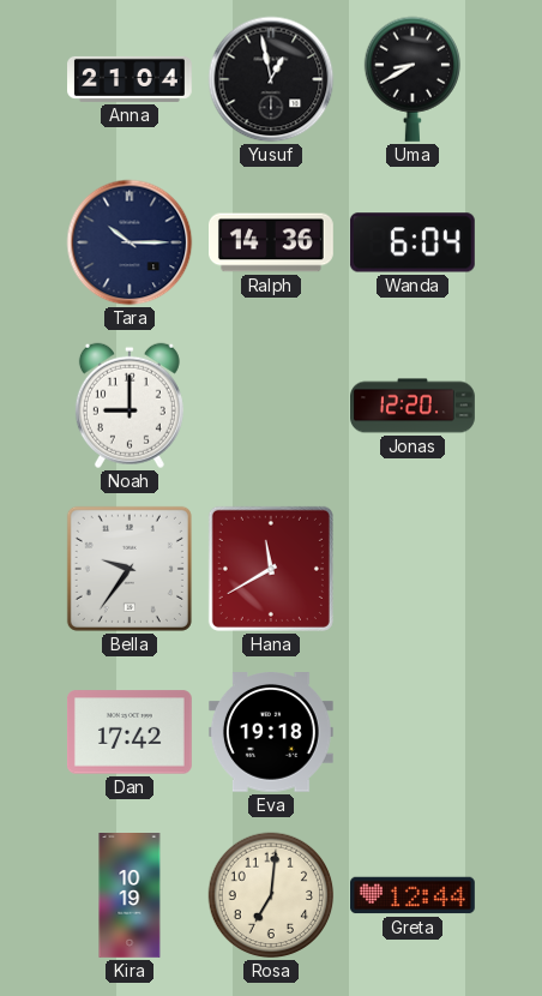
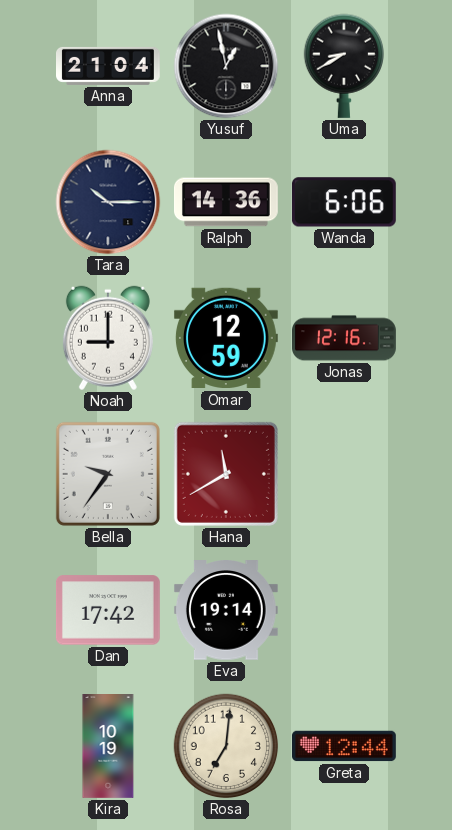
Wanda: 6:04 -> 6:06
Omar: none -> 12:59
Jonas: 12:20 -> 12:16
Eva: 19:18 -> 19:14
